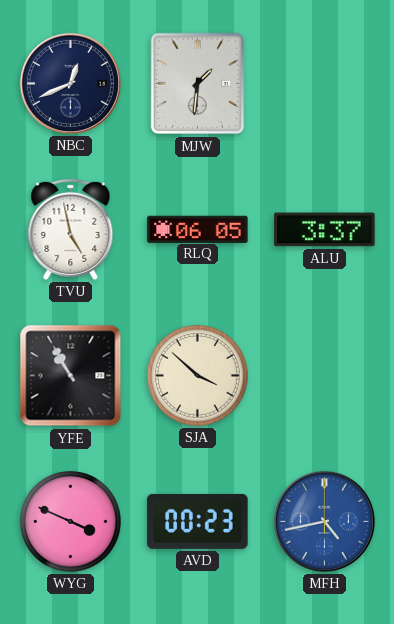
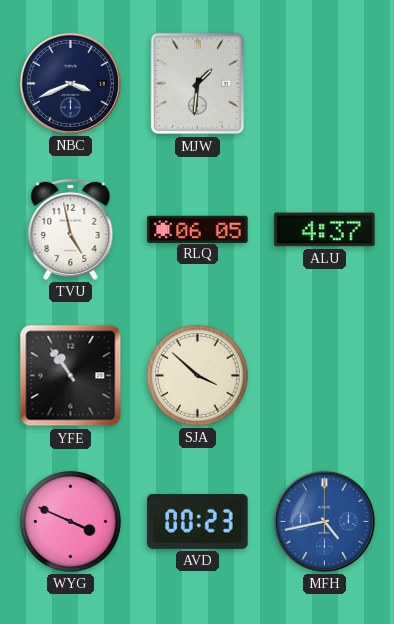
NBC: 12:41 -> 3:41
ALU: 3:37 -> 4:37
YFE: 10:55 -> 10:54
